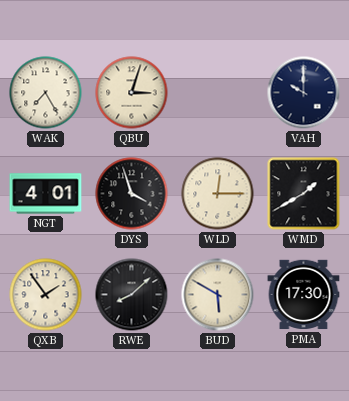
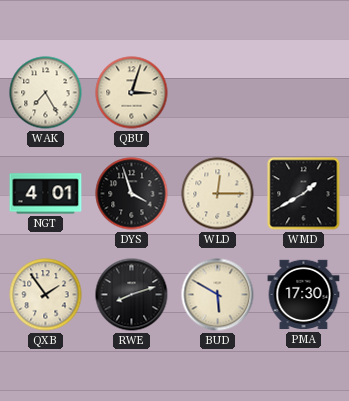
VAH: 10:00 -> none
RWE: 8:08 -> 8:12
